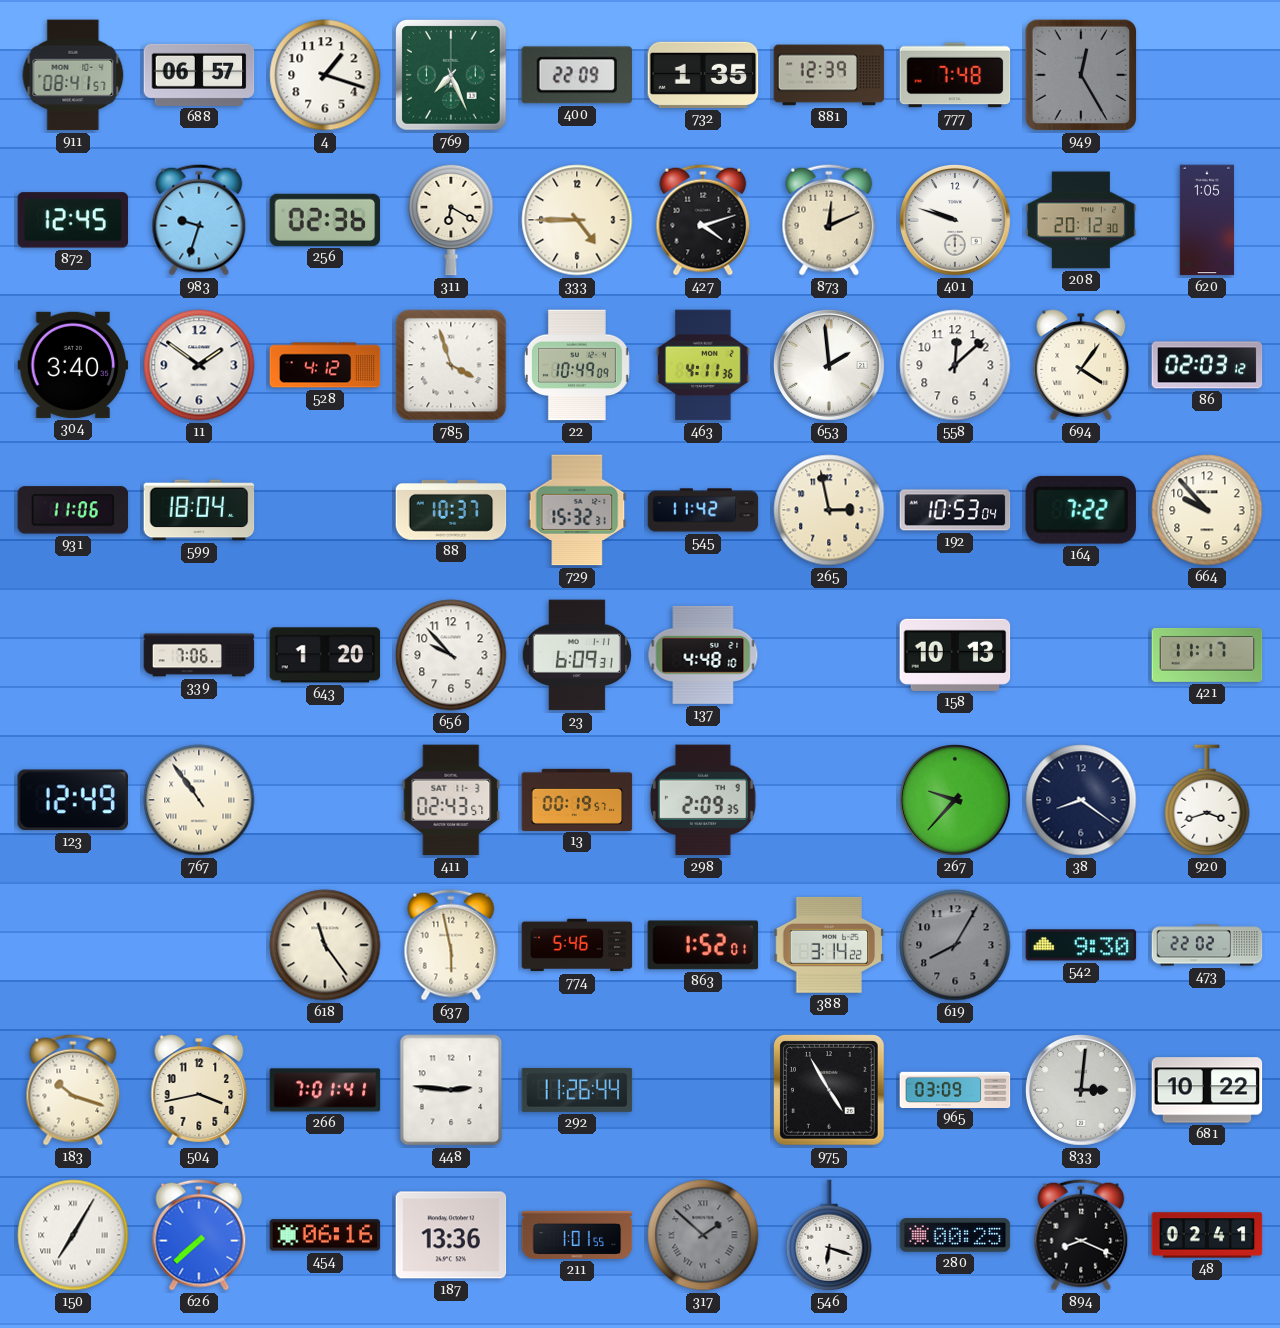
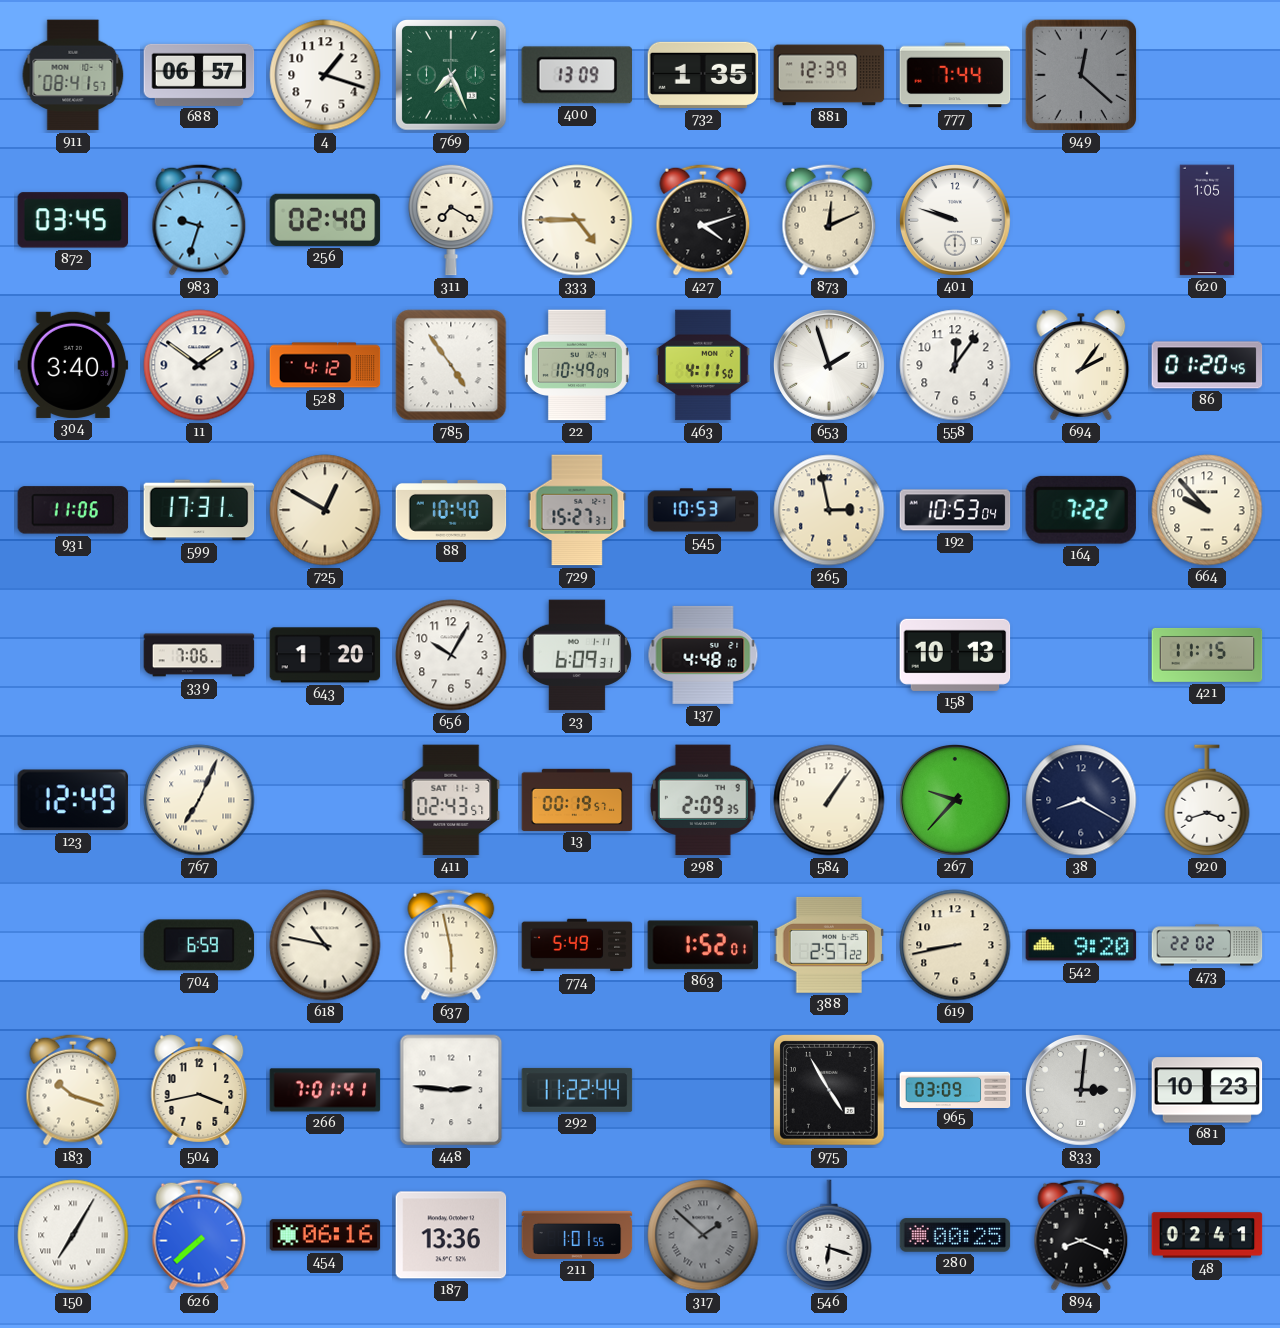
400: 22:09 -> 13:09
777: 7:48 -> 7:44
949: 12:25 -> 12:22
872: 12:45 -> 03:45
256: 02:36 -> 02:40
311: 6:20 -> 7:20
208: 20:12 -> none
785: 3:57 -> 4:54
463: 4:11:36 -> 4:11:50
653: 1:59 -> 1:57
558: 12:08 -> 12:06
694: 4:06 -> 2:06
86: 02:03 -> 01:20
599: 18:04 -> 17:31
725: none -> 12:50
88: 10:37 -> 10:40
729: 15:32 -> 15:27
545: 11:42 -> 10:53
656: 9:53 -> 10:05
421: 11:17 -> 11:15
767: 10:54 -> 7:04
584: none -> 1:06
38: 8:21 -> 8:20
704: none -> 6:59
618: 11:24 -> 10:47
774: 5:46 -> 5:49
388: 3:14 -> 2:57
619: 8:05 -> 8:43
619 dial: grey -> cream
542: 9:30 -> 9:20
292: 11:26 -> 11:22
681: 10:22 -> 10:23
